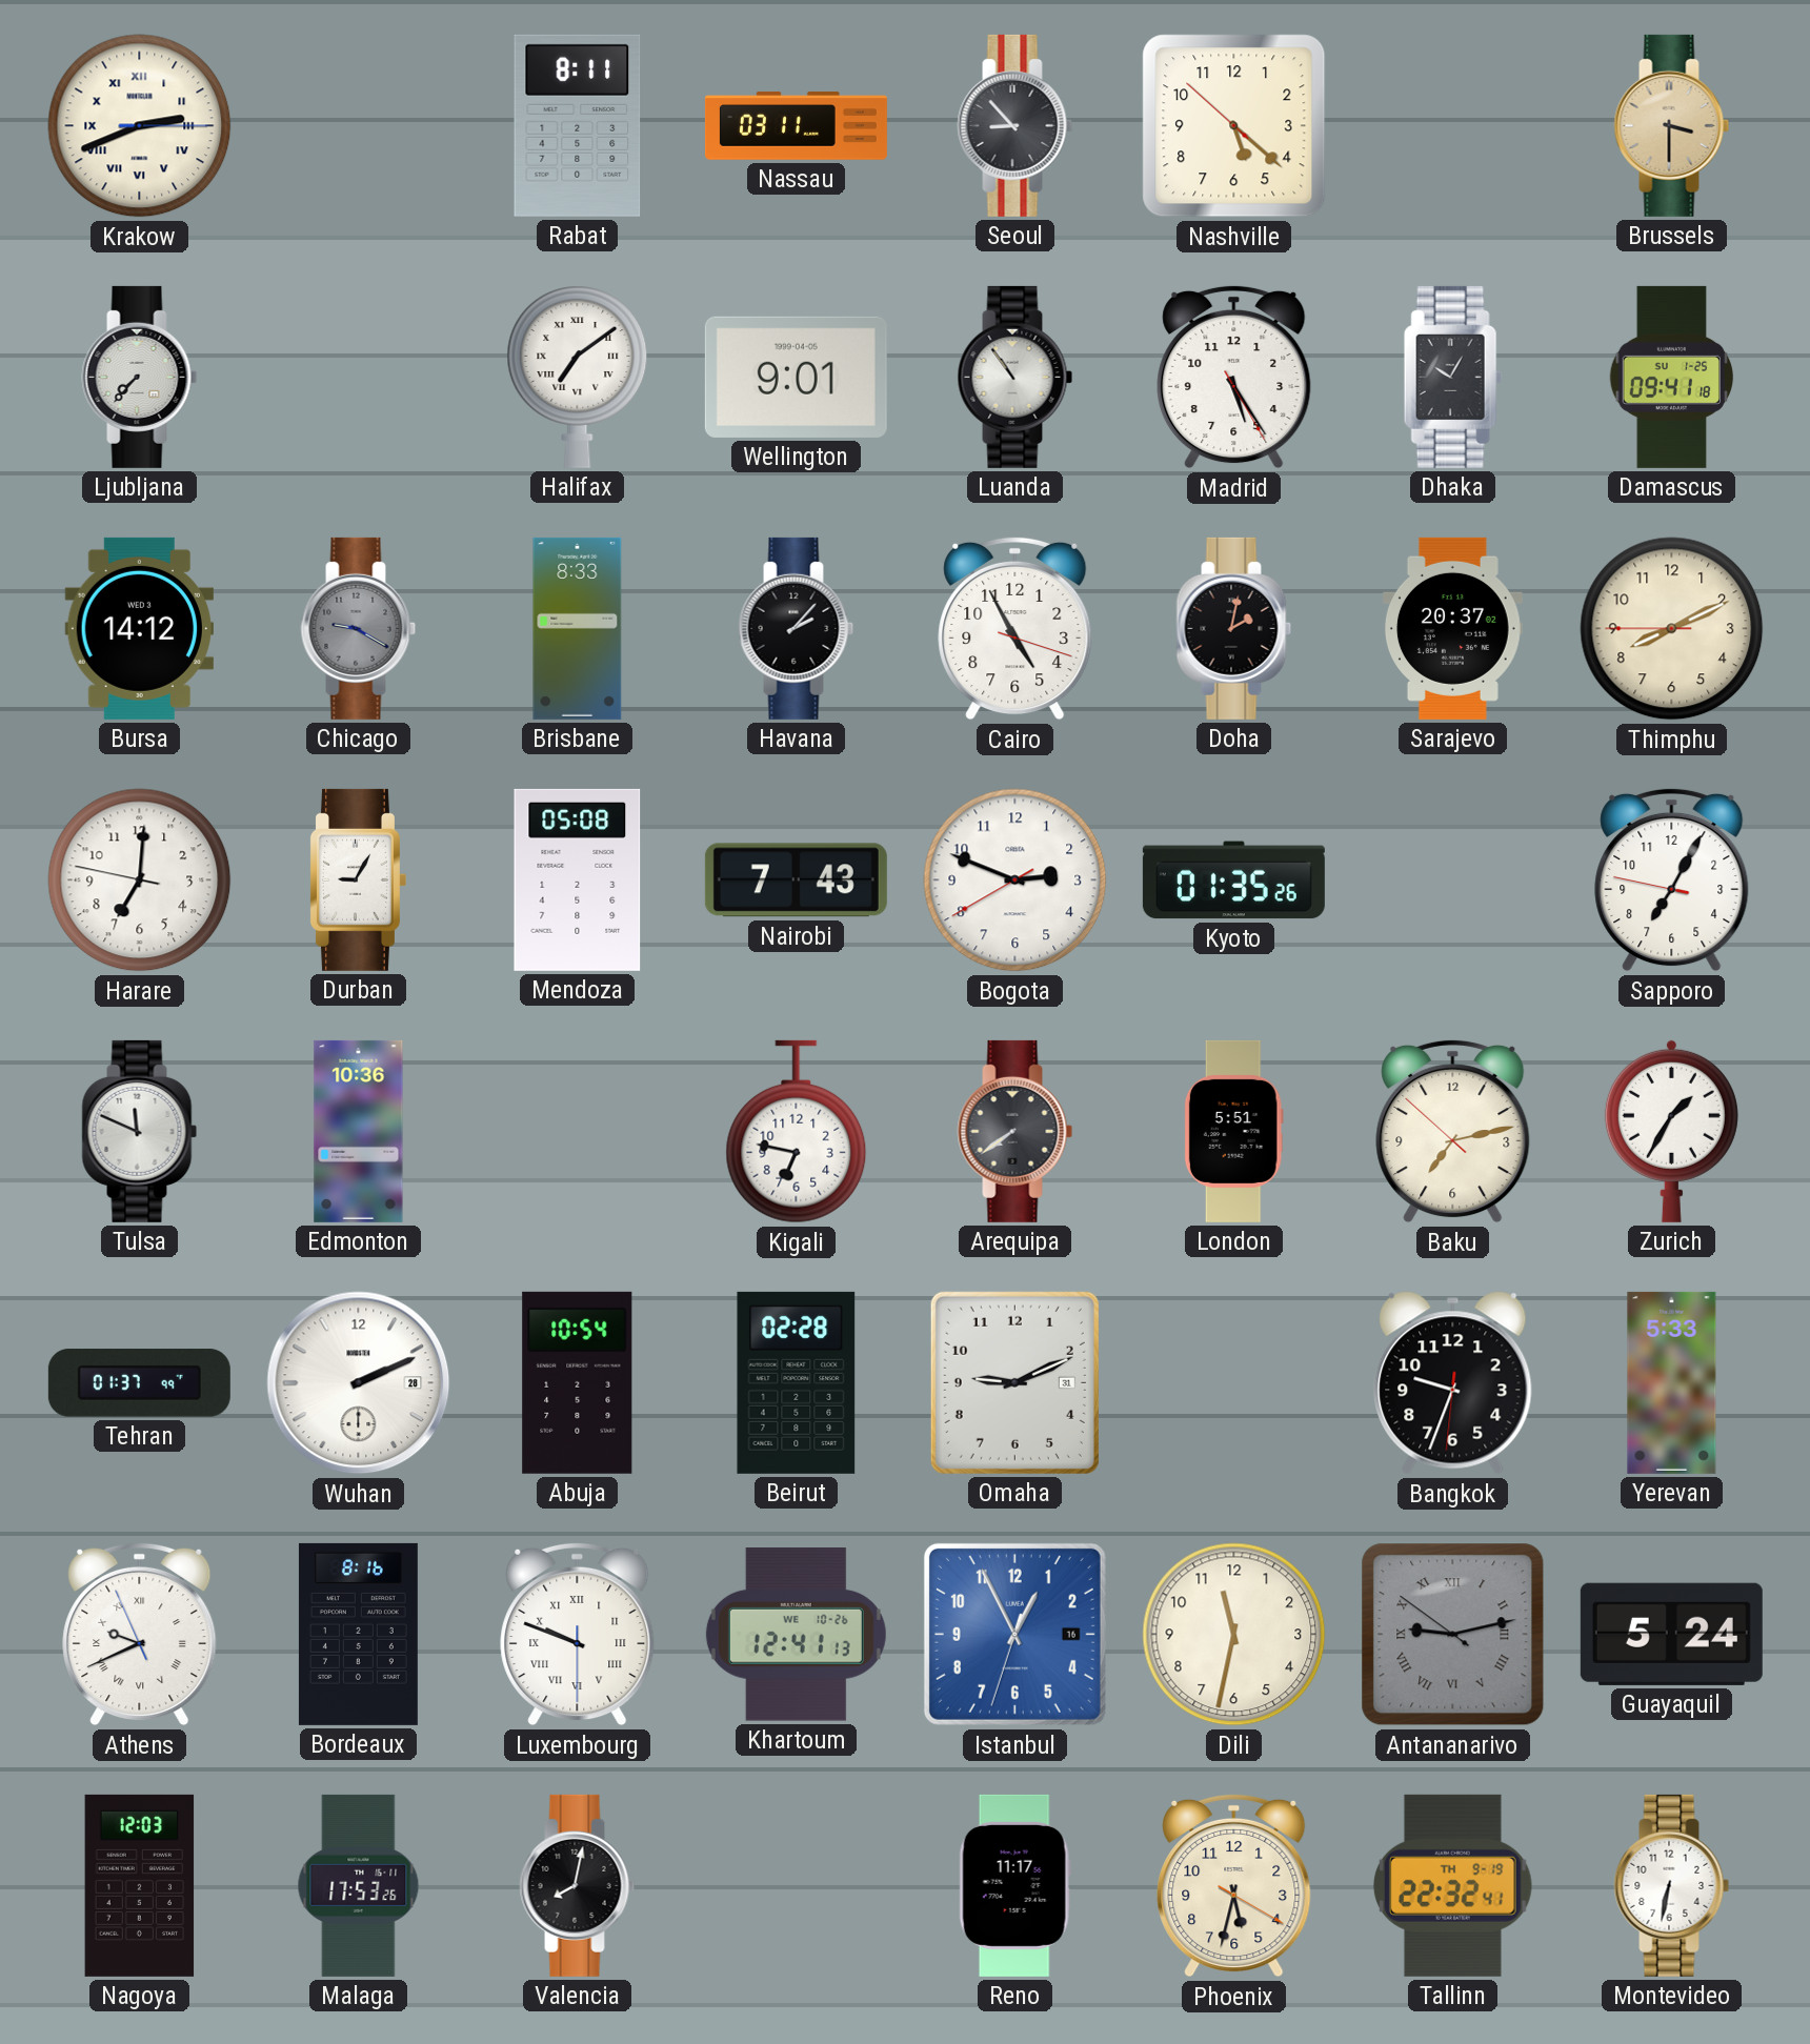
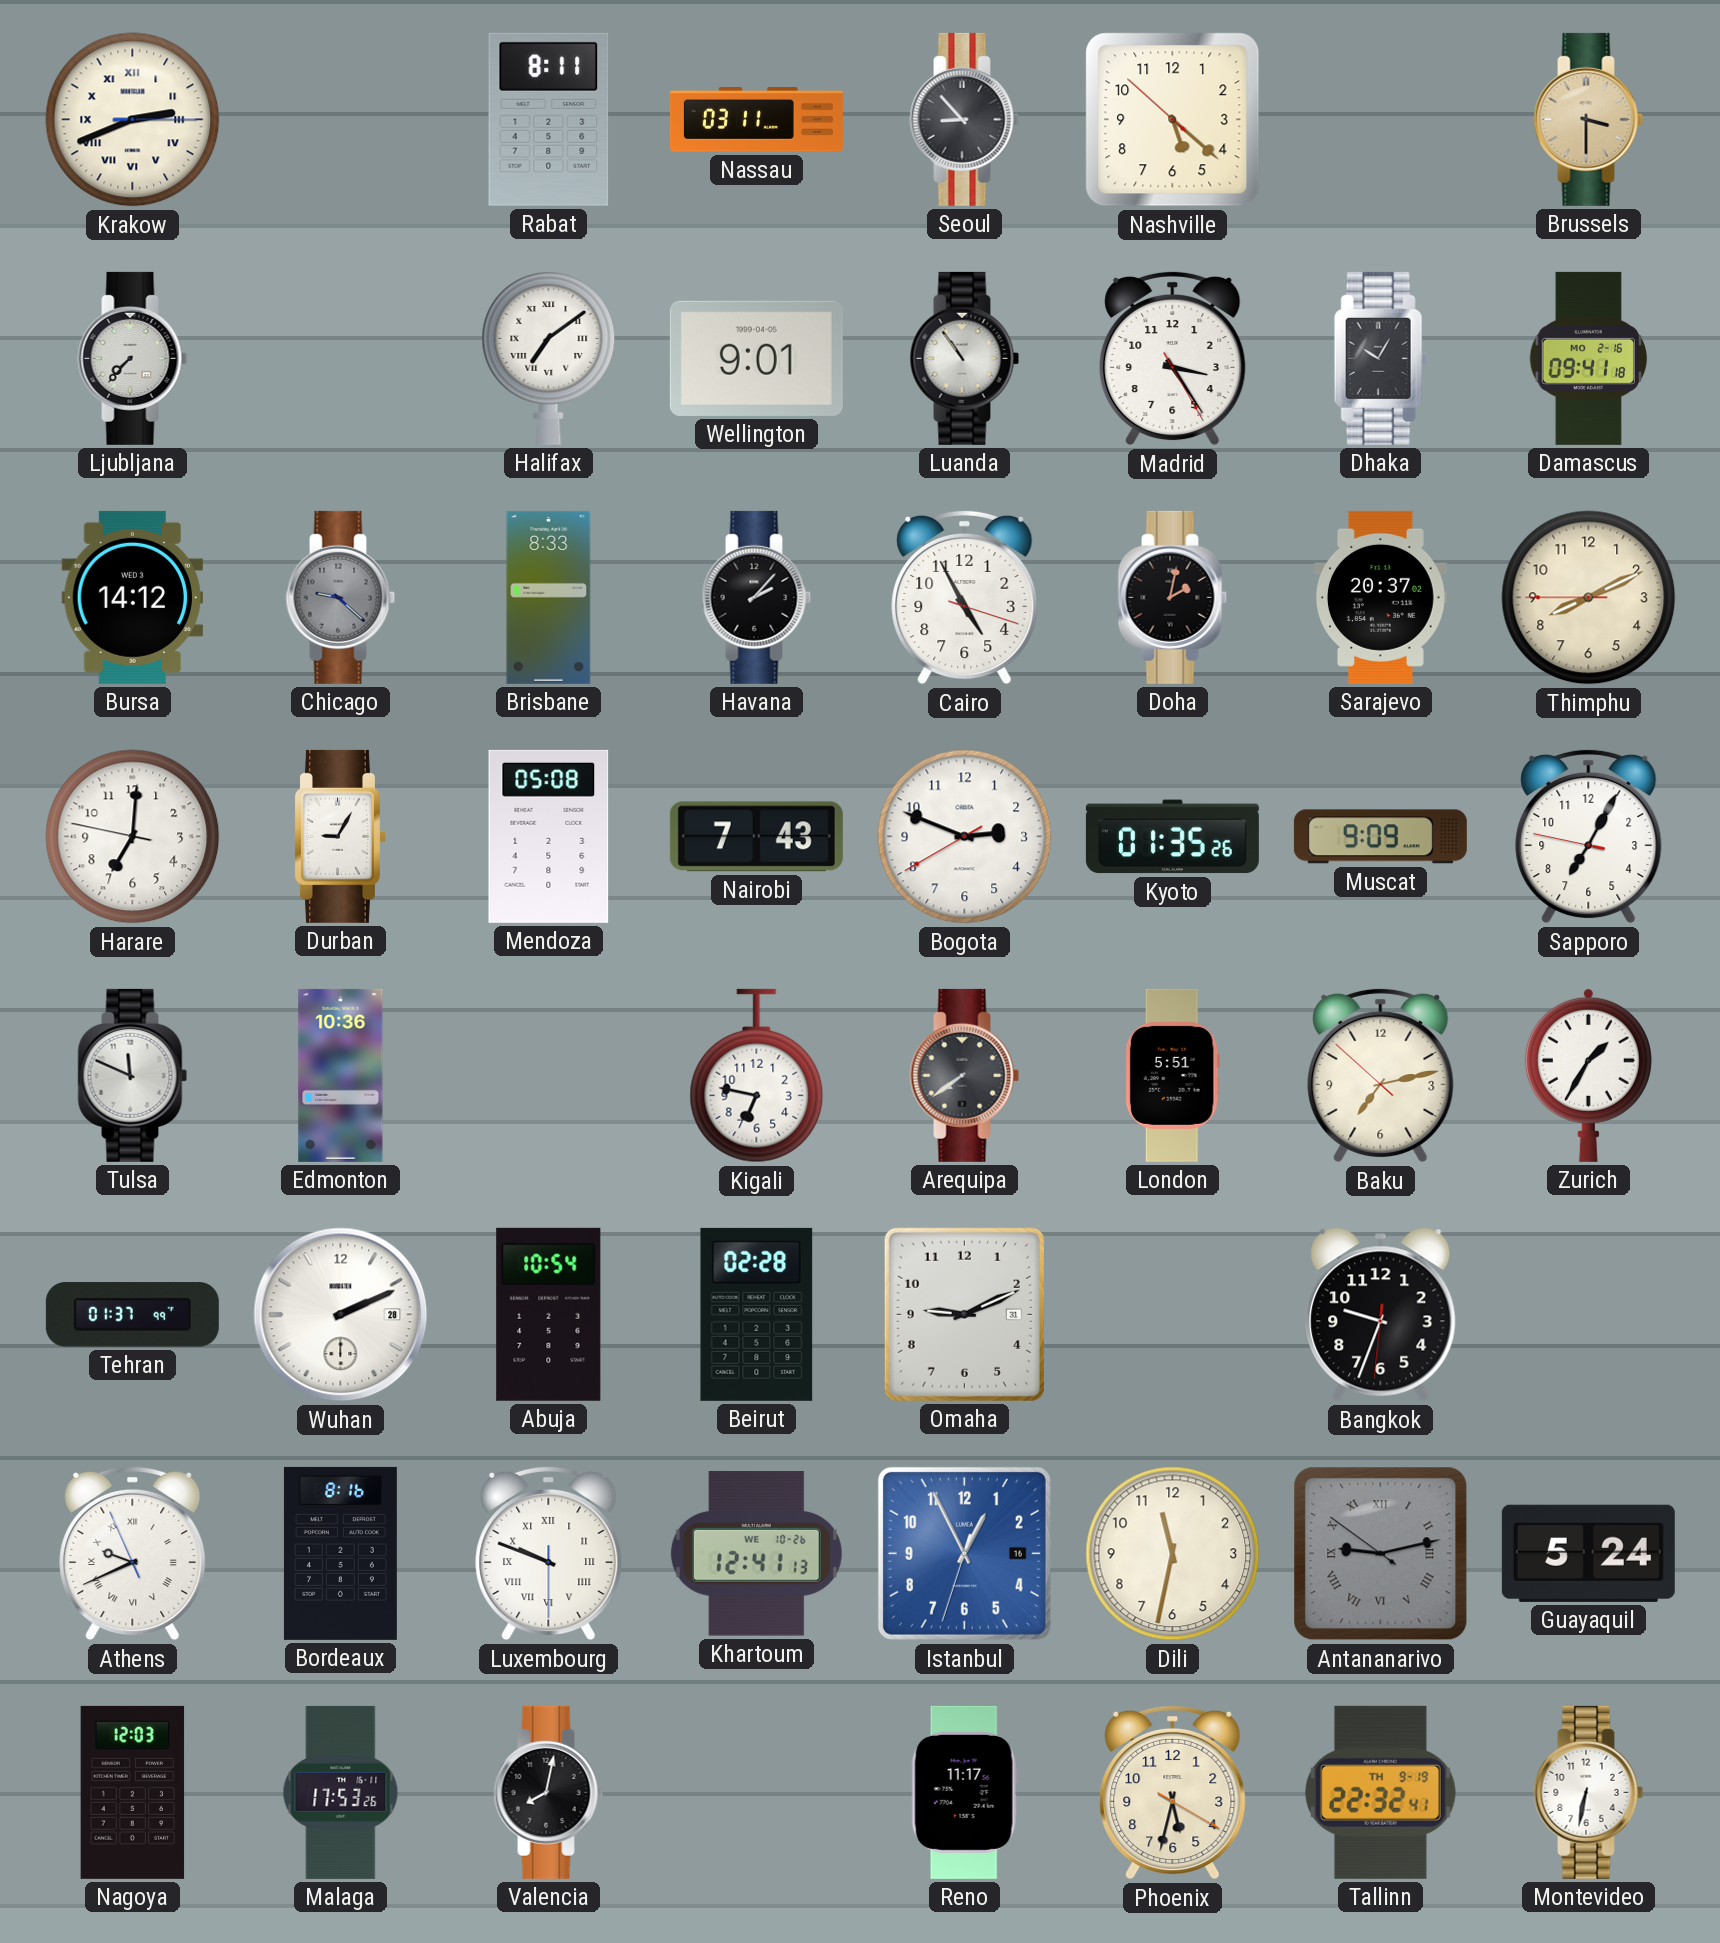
Madrid: 5:24 -> 3:24
Damascus date: SU 1-25 -> MO 2-16
Chicago: 9:20 -> 9:22
Muscat: none -> 9:09
Yerevan: 5:33 -> none
